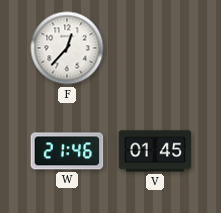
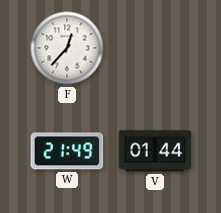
W: 21:46 -> 21:49
V: 01:45 -> 01:44
